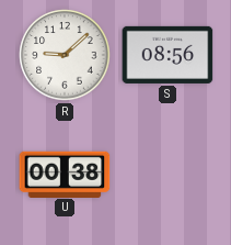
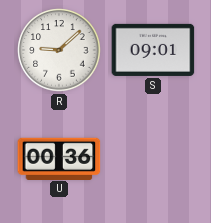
S: 08:56 -> 09:01
U: 00:38 -> 00:36
